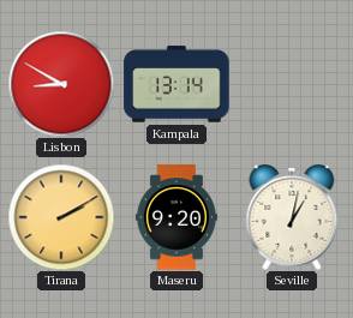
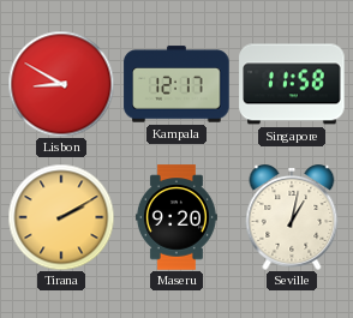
Kampala: 13:14 -> 12:17
Singapore: none -> 11:58
